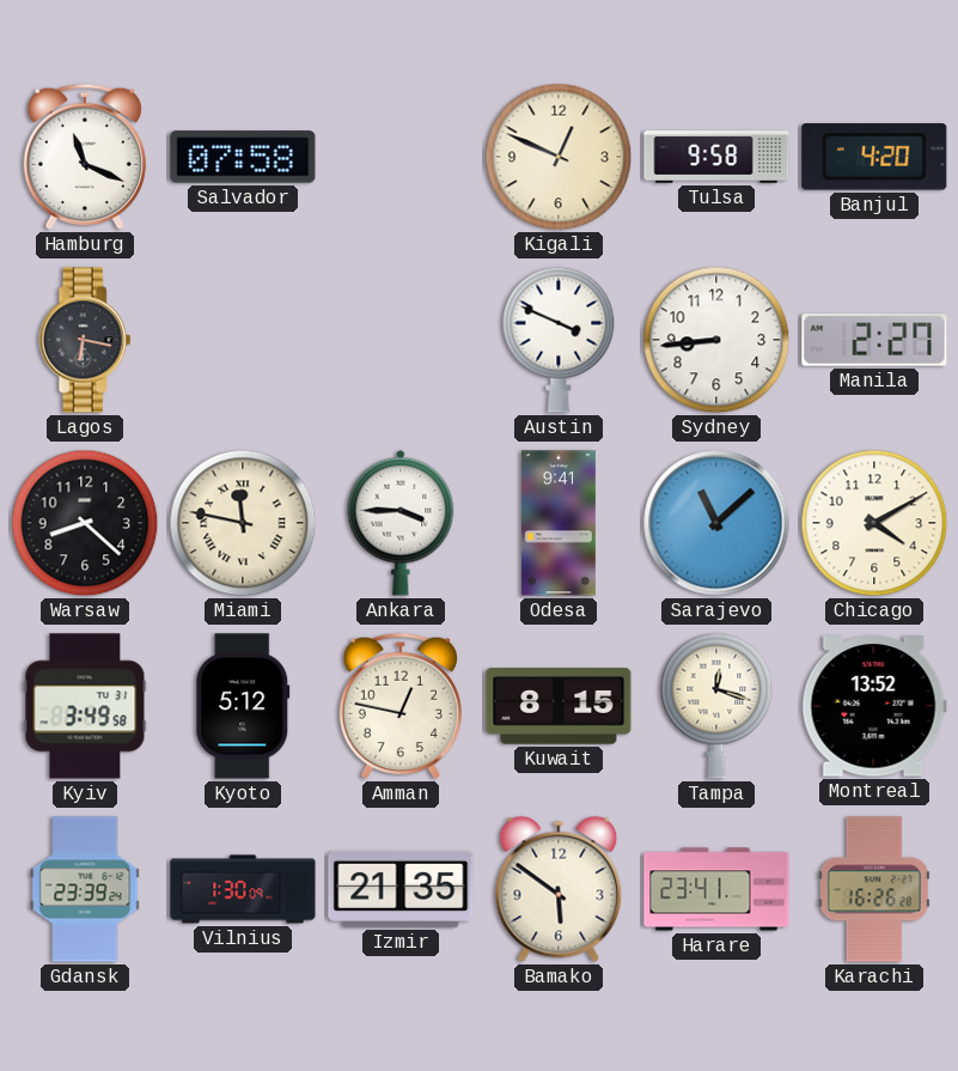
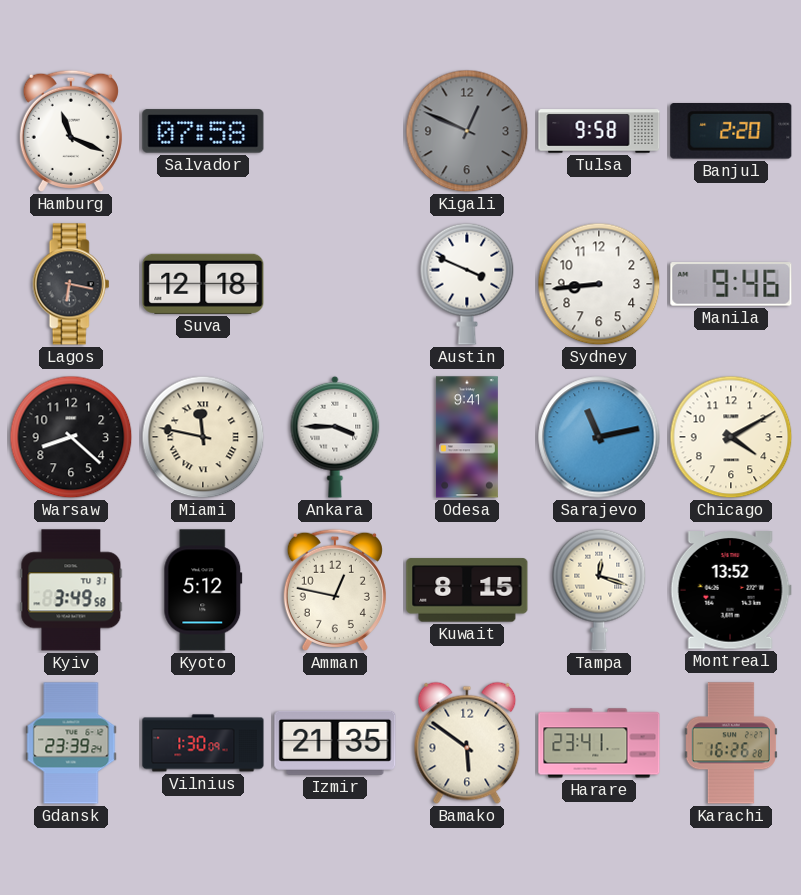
Kigali dial: cream -> grey
Banjul: 4:20 -> 2:20
Suva: none -> 12:18
Manila: 2:27 -> 9:46
Sarajevo: 11:08 -> 11:13
